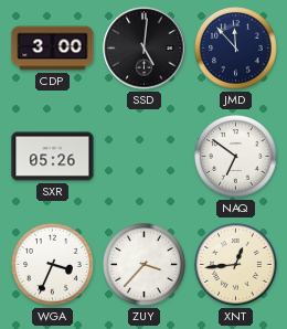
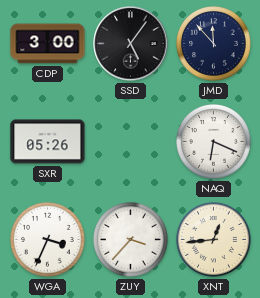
SSD: 5:01 -> 5:06
NAQ: 6:51 -> 6:19
